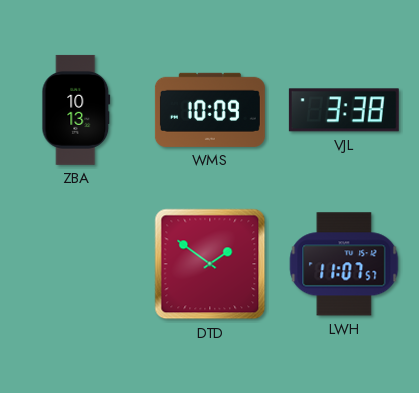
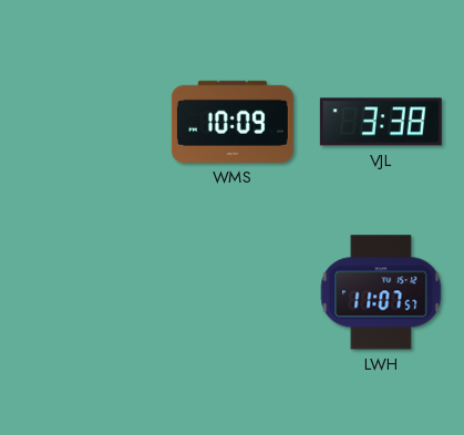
ZBA: 10:13 -> none
DTD: 1:51 -> none
